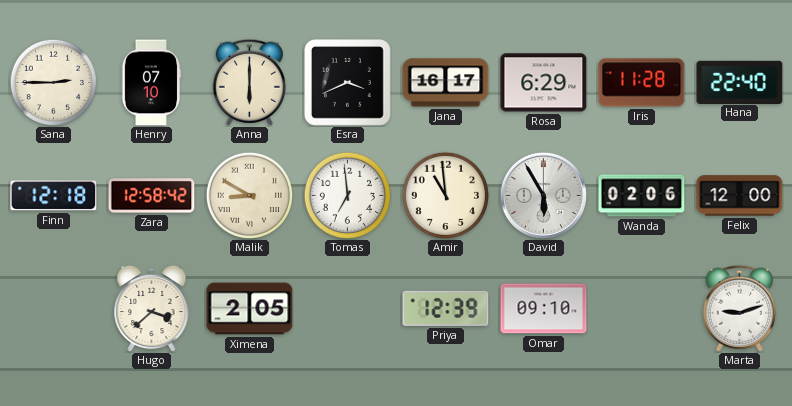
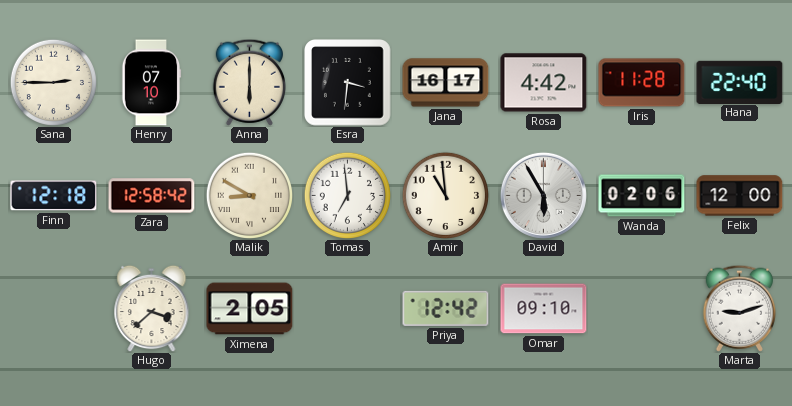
Esra: 3:41 -> 3:31
Rosa: 6:29 -> 4:42
Priya: 12:39 -> 12:42
